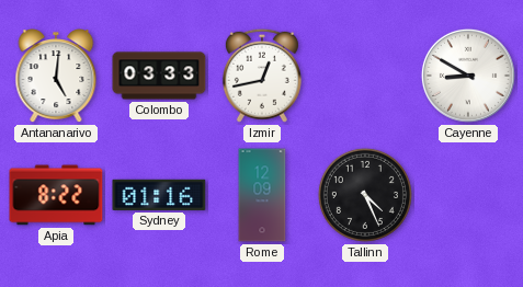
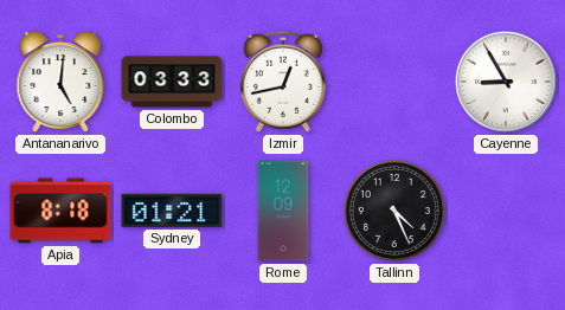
Cayenne: 8:50 -> 8:55
Apia: 8:22 -> 8:18
Sydney: 01:16 -> 01:21
